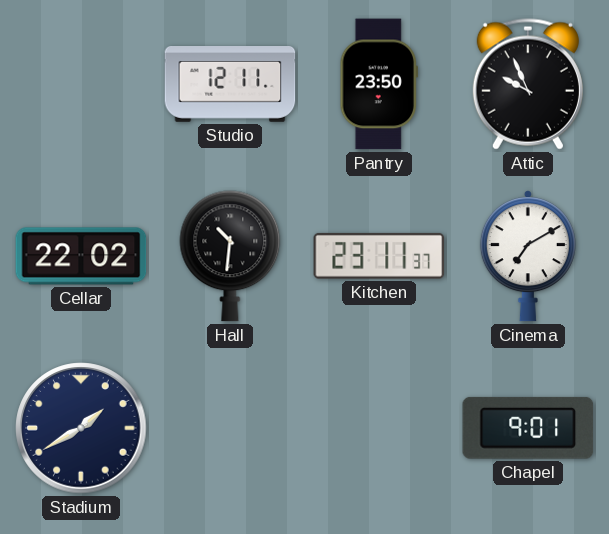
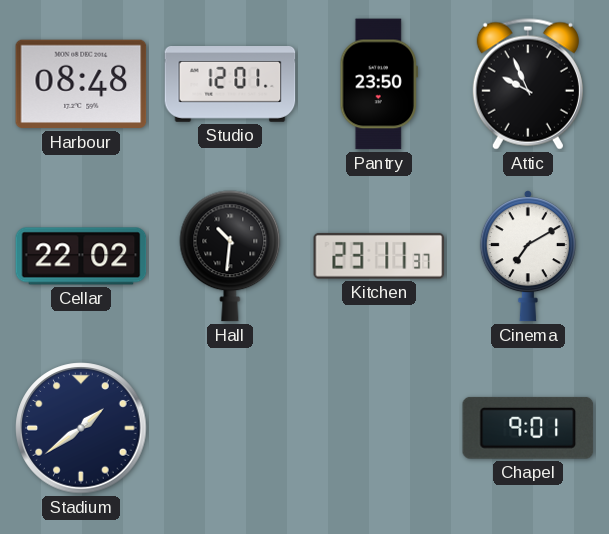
Harbour: none -> 08:48
Studio: 12:11 -> 12:01
Stadium: 1:40 -> 1:39
